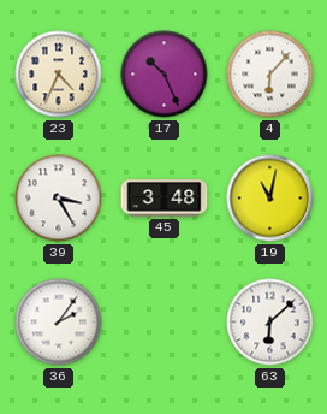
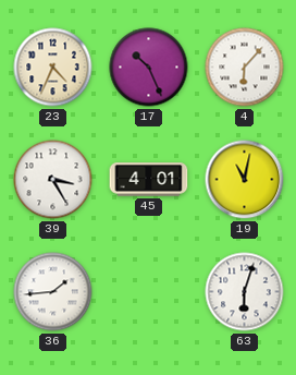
45: 3:48 -> 4:01
36: 2:06 -> 1:44
63: 6:08 -> 6:03
